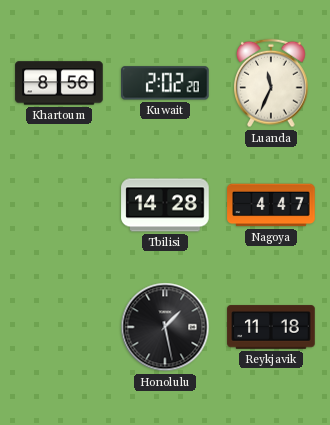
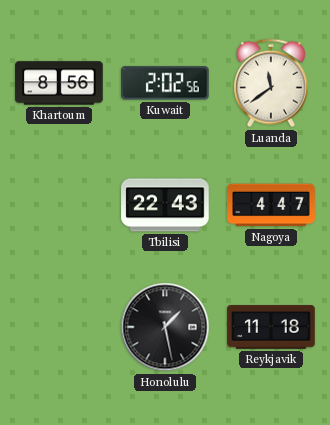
Kuwait: 2:02:20 -> 2:02:56
Luanda: 11:34 -> 11:39
Tbilisi: 14:28 -> 22:43
